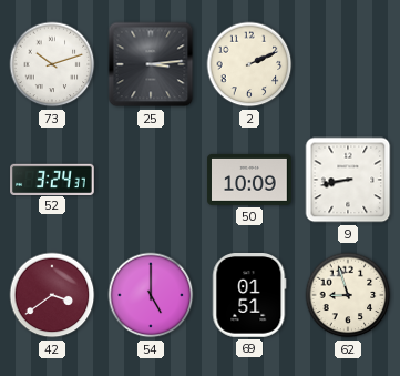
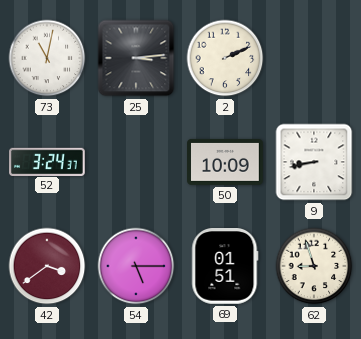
73: 10:12 -> 11:02
54: 5:00 -> 5:15
